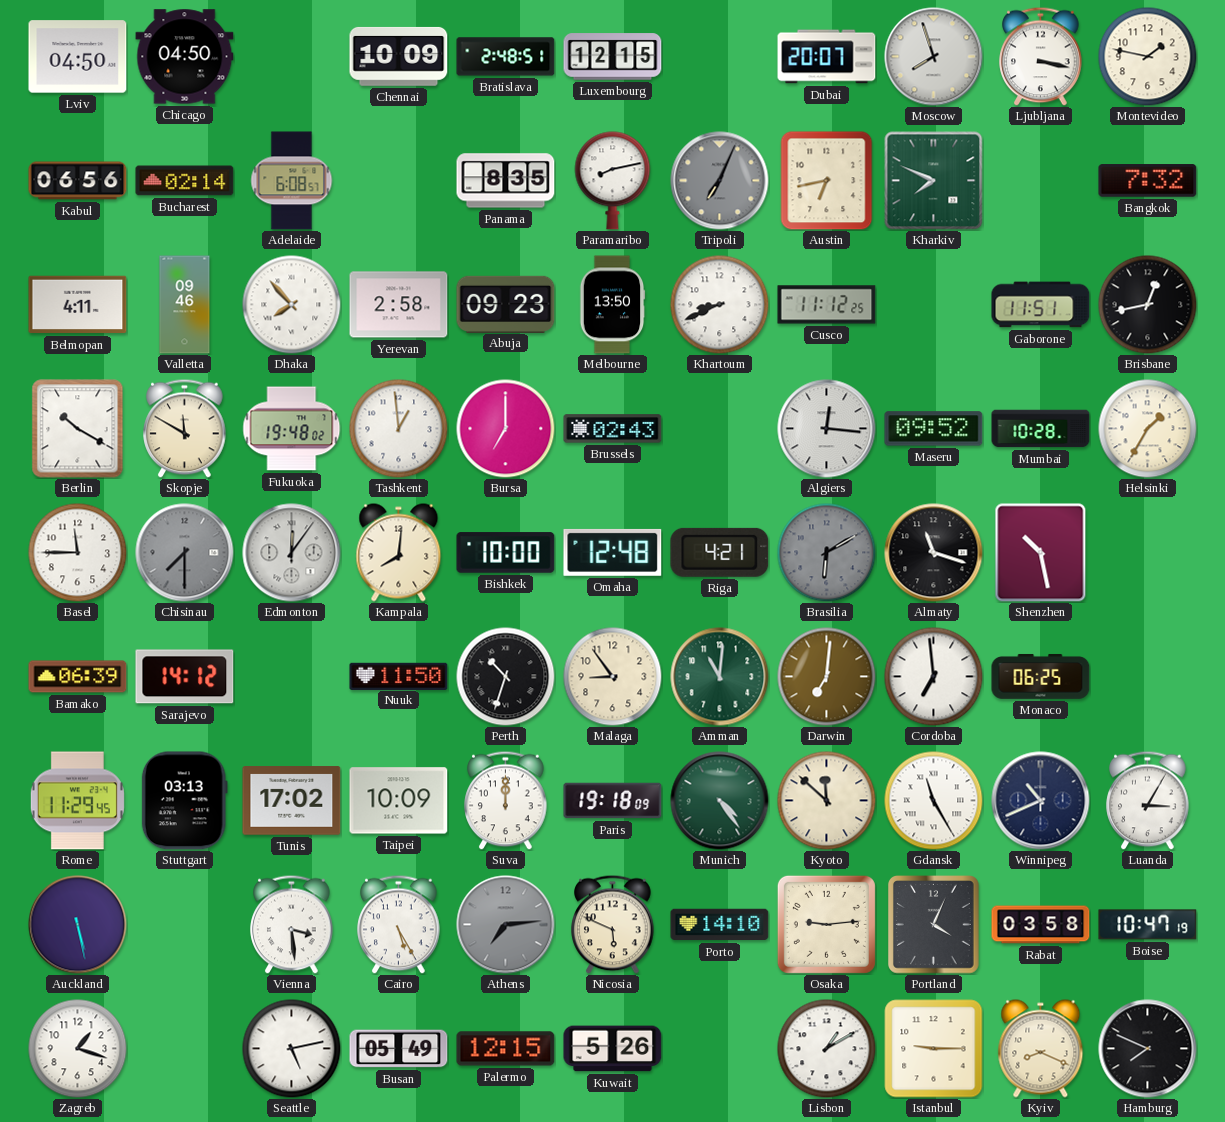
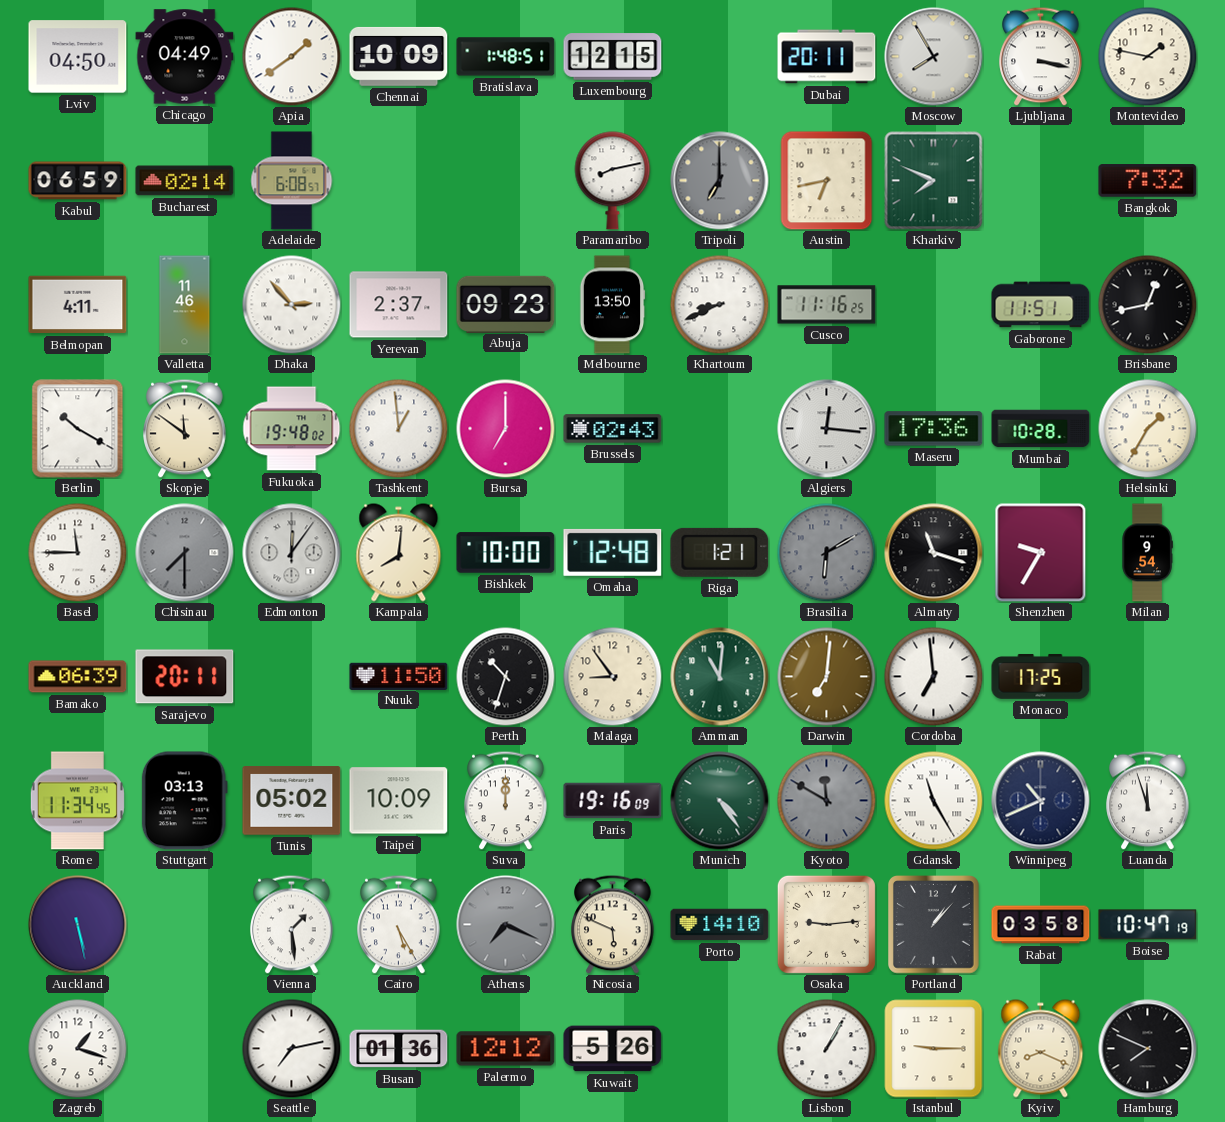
Chicago: 04:50 -> 04:49
Apia: none -> 1:39
Bratislava: 2:48 -> 1:48
Dubai: 20:07 -> 20:11
Moscow: 7:57 -> 7:55
Kabul: 06:56 -> 06:59
Panama: 8:35 -> none
Tripoli: 7:04 -> 7:00
Valletta: 09:46 -> 11:46
Dhaka: 7:53 -> 2:53
Yerevan: 2:58 -> 2:37
Cusco: 11:12 -> 11:16
Skopje: 11:50 -> 11:51
Maseru: 09:52 -> 17:36
Riga: 4:21 -> 1:21
Shenzhen: 10:28 -> 9:35
Milan: none -> 9:54
Sarajevo: 14:12 -> 20:11
Monaco: 06:25 -> 17:25
Rome: 11:29 -> 11:34
Tunis: 17:02 -> 05:02
Paris: 19:18 -> 19:16
Kyoto: 11:52 -> 11:50
Kyoto dial: cream -> grey
Luanda: 3:05 -> 11:57
Vienna: 3:29 -> 1:29
Athens: 7:14 -> 7:19
Portland: 4:04 -> 1:07
Seattle: 5:13 -> 7:13
Busan: 05:49 -> 01:36
Palermo: 12:15 -> 12:12
Lisbon: 1:10 -> 1:05
